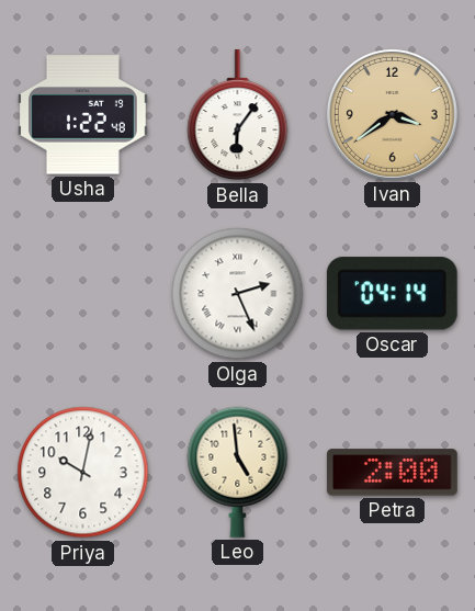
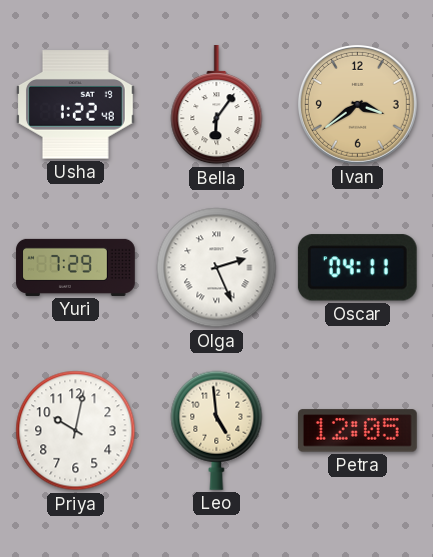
Yuri: none -> 7:29
Oscar: 04:14 -> 04:11
Petra: 2:00 -> 12:05
